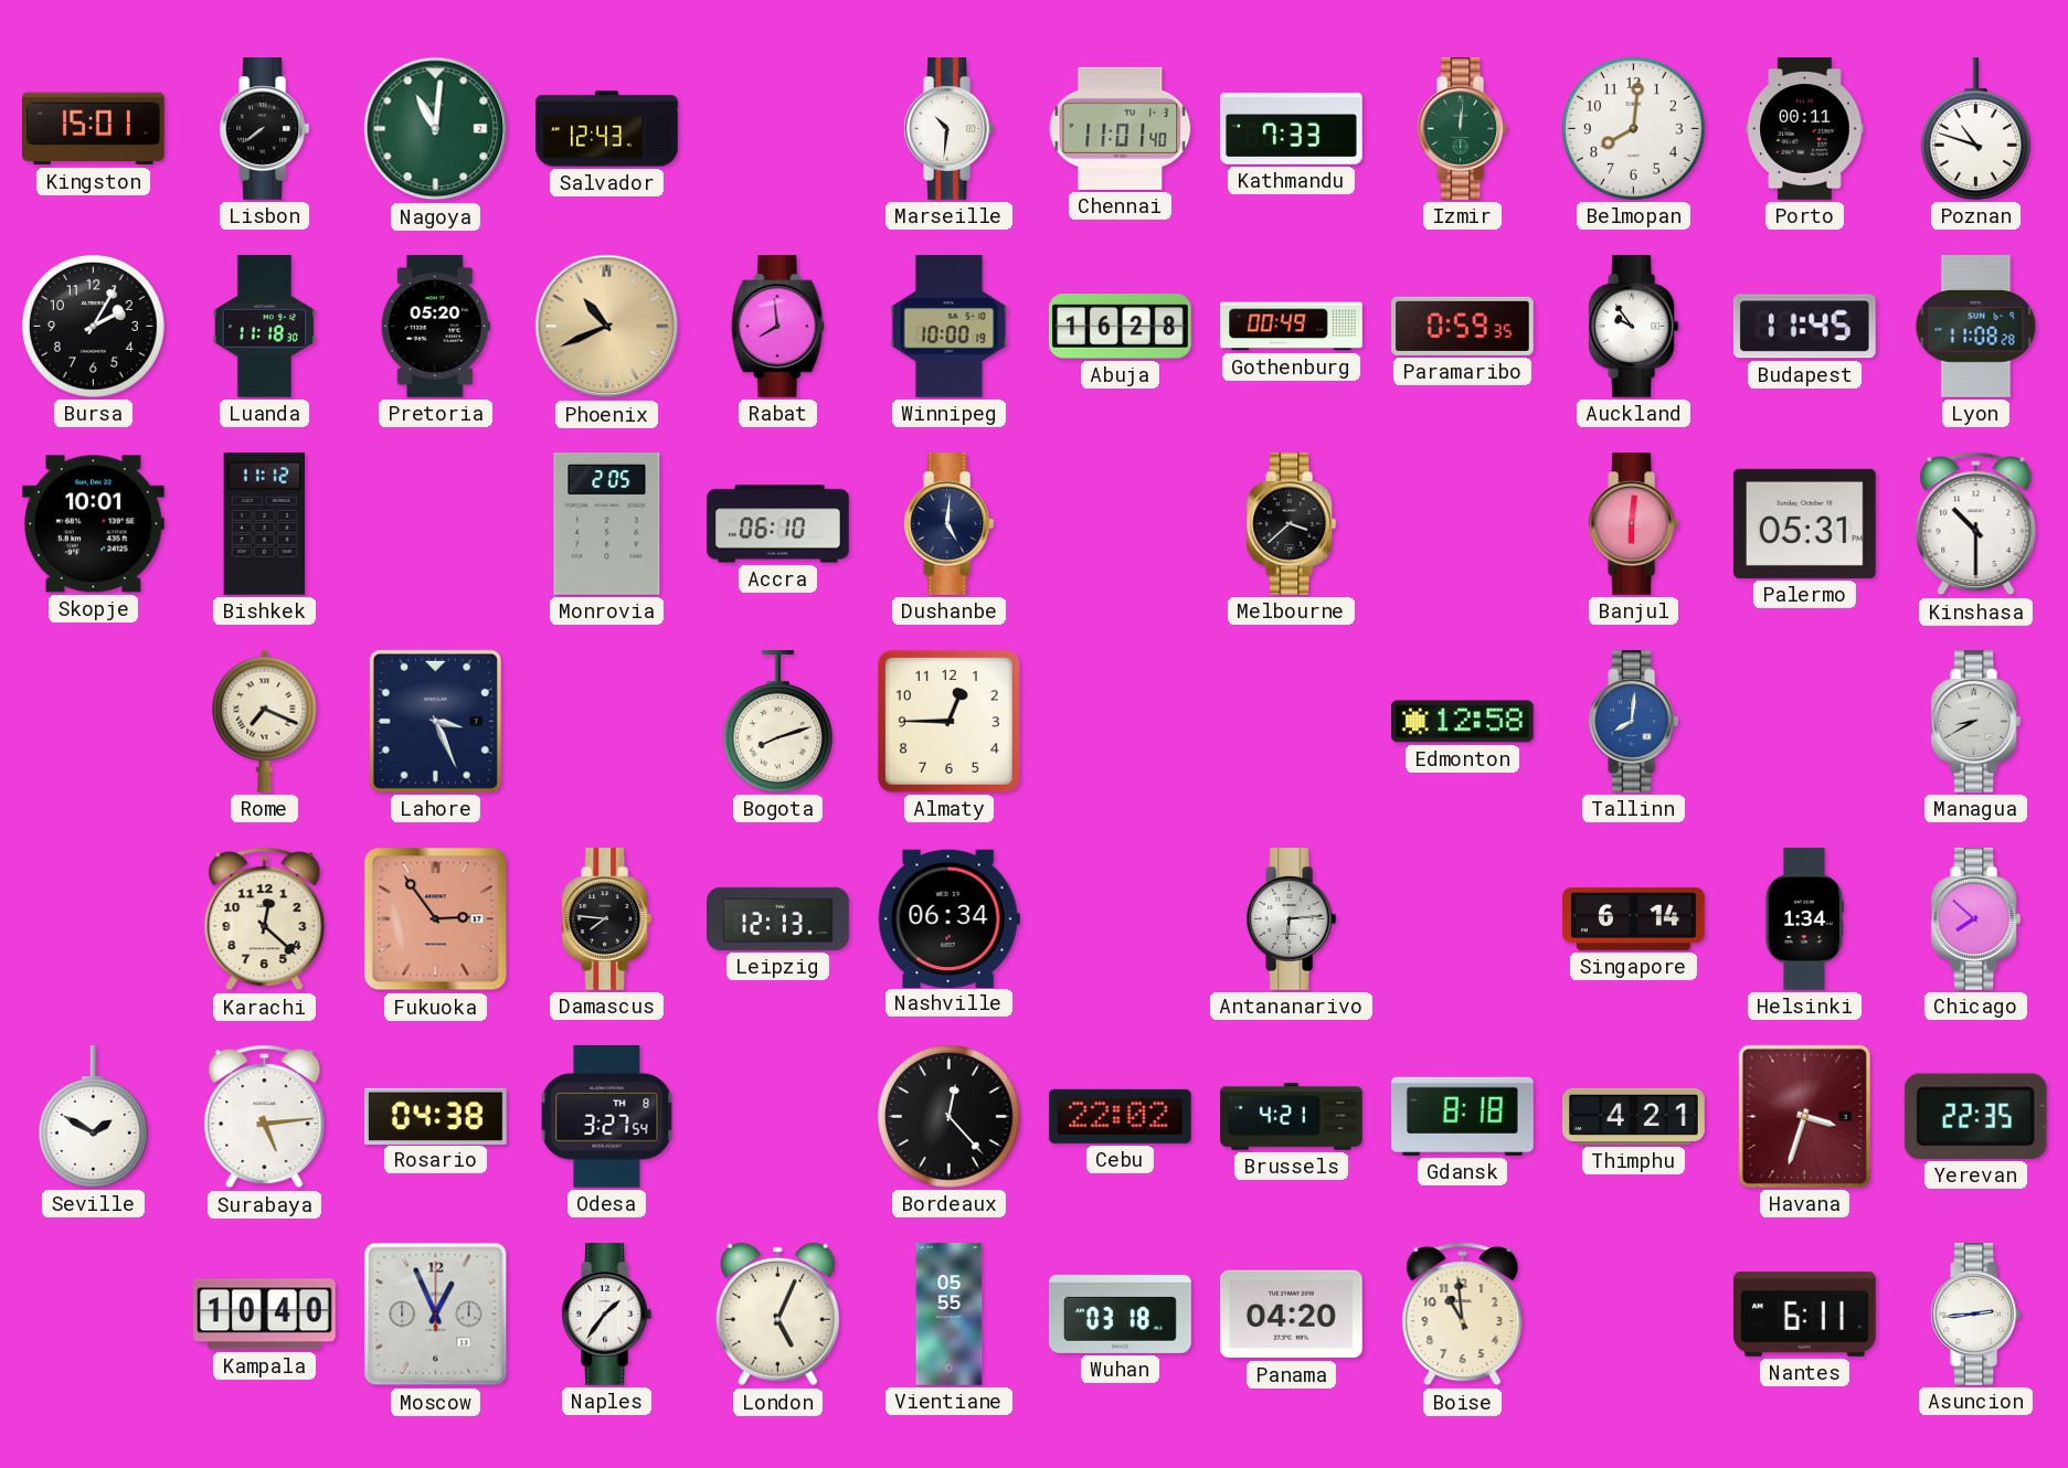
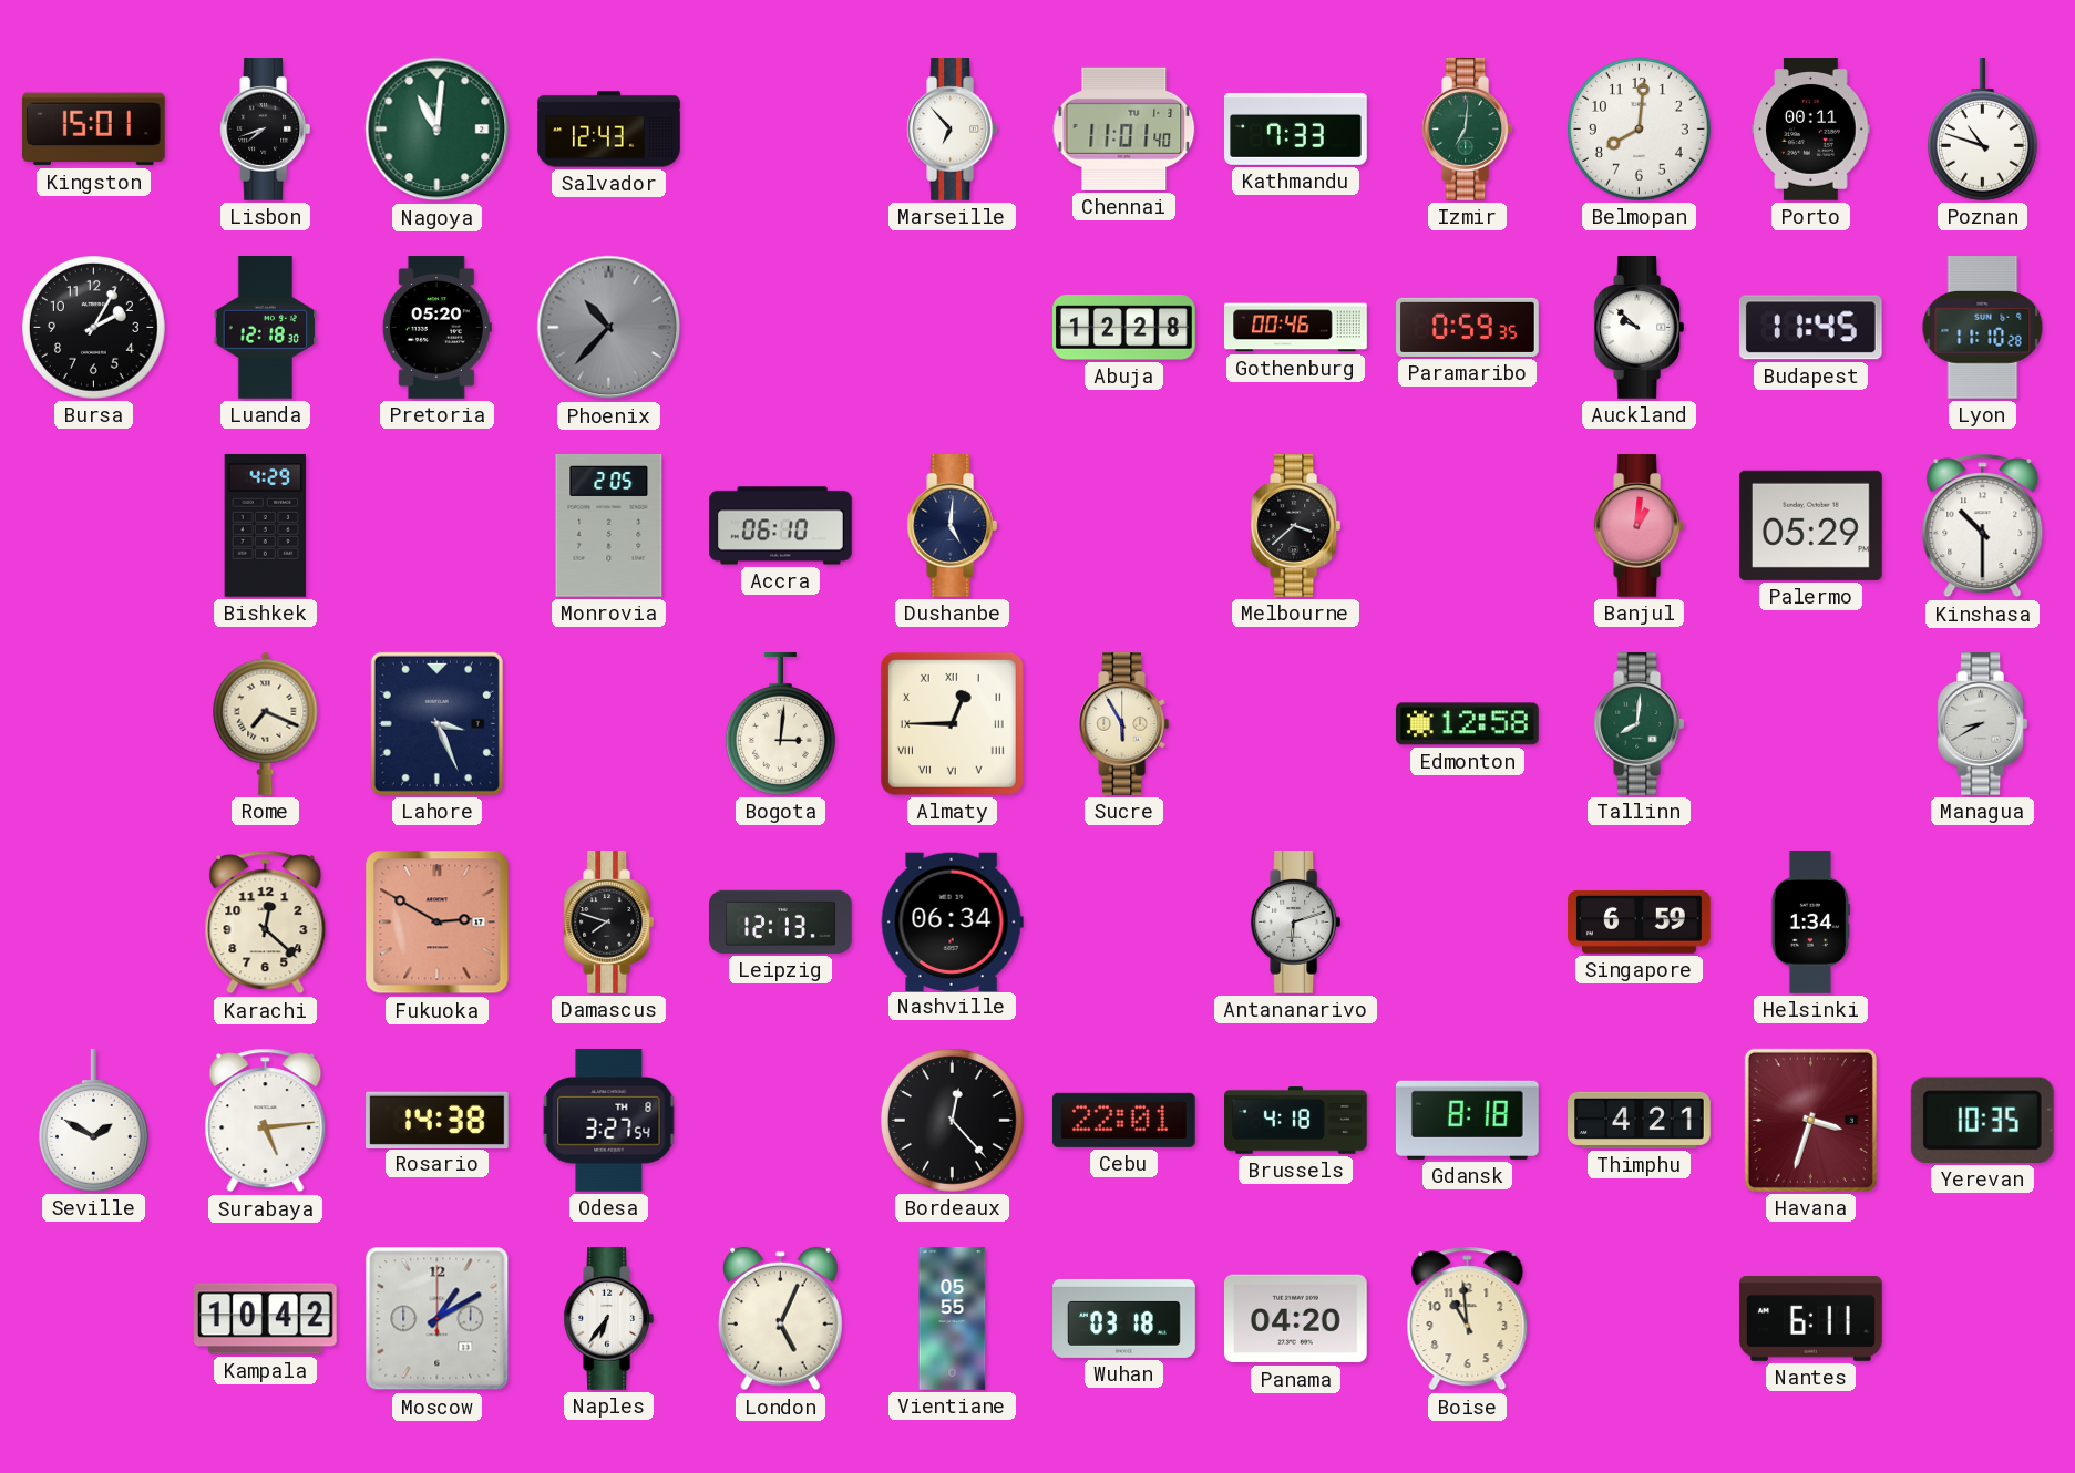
Lisbon: 7:39 -> 7:42
Marseille: 10:31 -> 6:53
Izmir: 12:01 -> 7:01
Luanda: 11:18 -> 12:18
Phoenix: 10:41 -> 10:37
Phoenix dial: champagne -> grey
Rabat: 7:59 -> none
Winnipeg: 10:00 -> none
Abuja: 16:28 -> 12:28
Gothenburg: 00:49 -> 00:46
Auckland: 9:54 -> 9:52
Lyon: 11:08 -> 11:10
Skopje: 10:01 -> none
Bishkek: 11:12 -> 4:29
Banjul: 6:01 -> 1:01
Palermo: 05:31 -> 05:29
Bogota: 8:12 -> 3:01
Almaty numerals: Arabic -> Roman
Sucre: none -> 5:55
Tallinn dial: blue -> green
Fukuoka: 2:54 -> 2:50
Damascus: 7:46 -> 7:48
Antananarivo: 6:14 -> 6:12
Singapore: 6:14 -> 6:59
Chicago: 7:52 -> none
Rosario: 04:38 -> 14:38
Cebu: 22:02 -> 22:01
Brussels: 4:21 -> 4:18
Yerevan: 22:35 -> 10:35
Kampala: 10:40 -> 10:42
Moscow: 12:56 -> 1:10
Naples: 1:36 -> 6:36
Asuncion: 2:44 -> none
